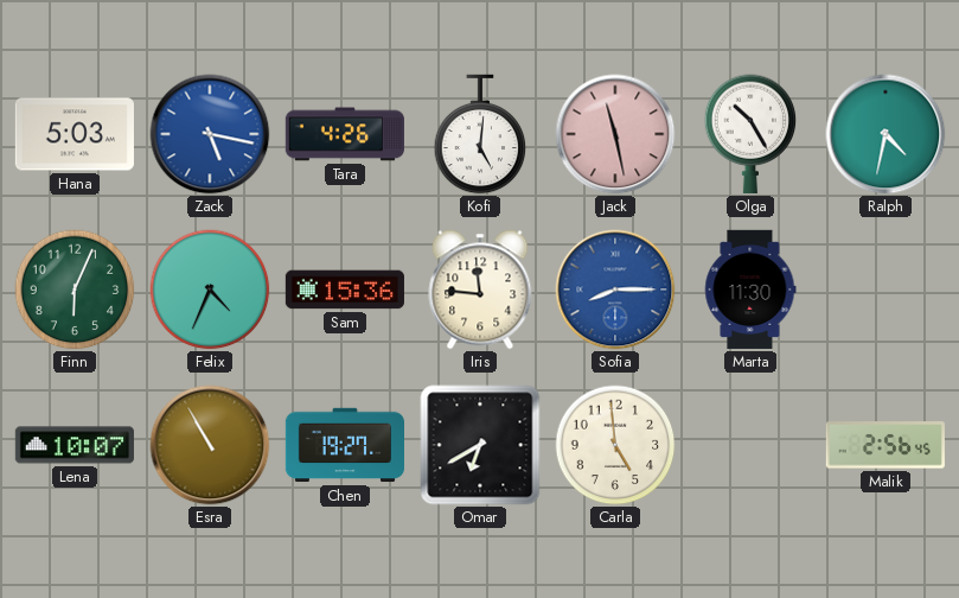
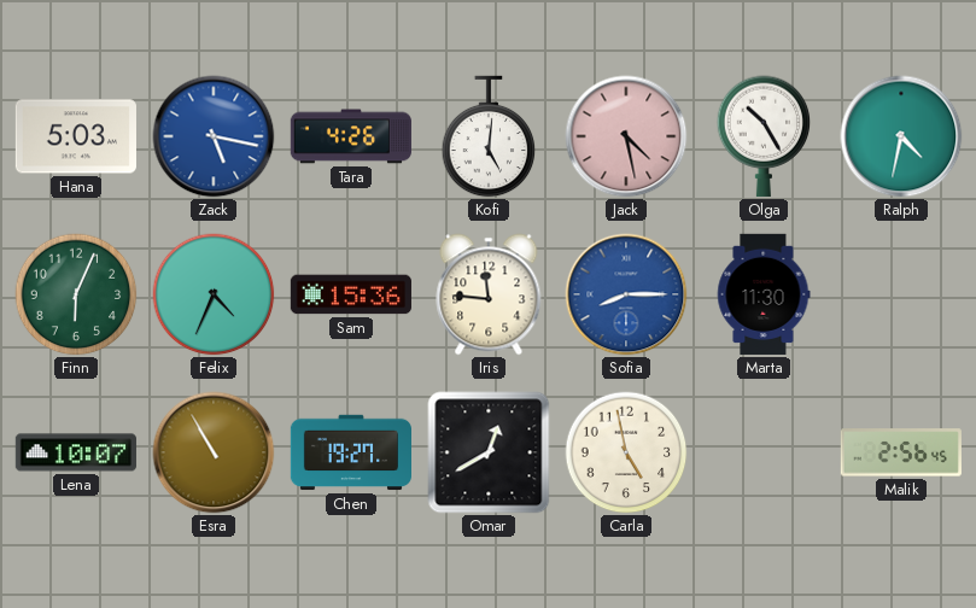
Jack: 11:28 -> 4:28
Omar: 6:40 -> 12:40
Carla: 4:59 -> 4:58
